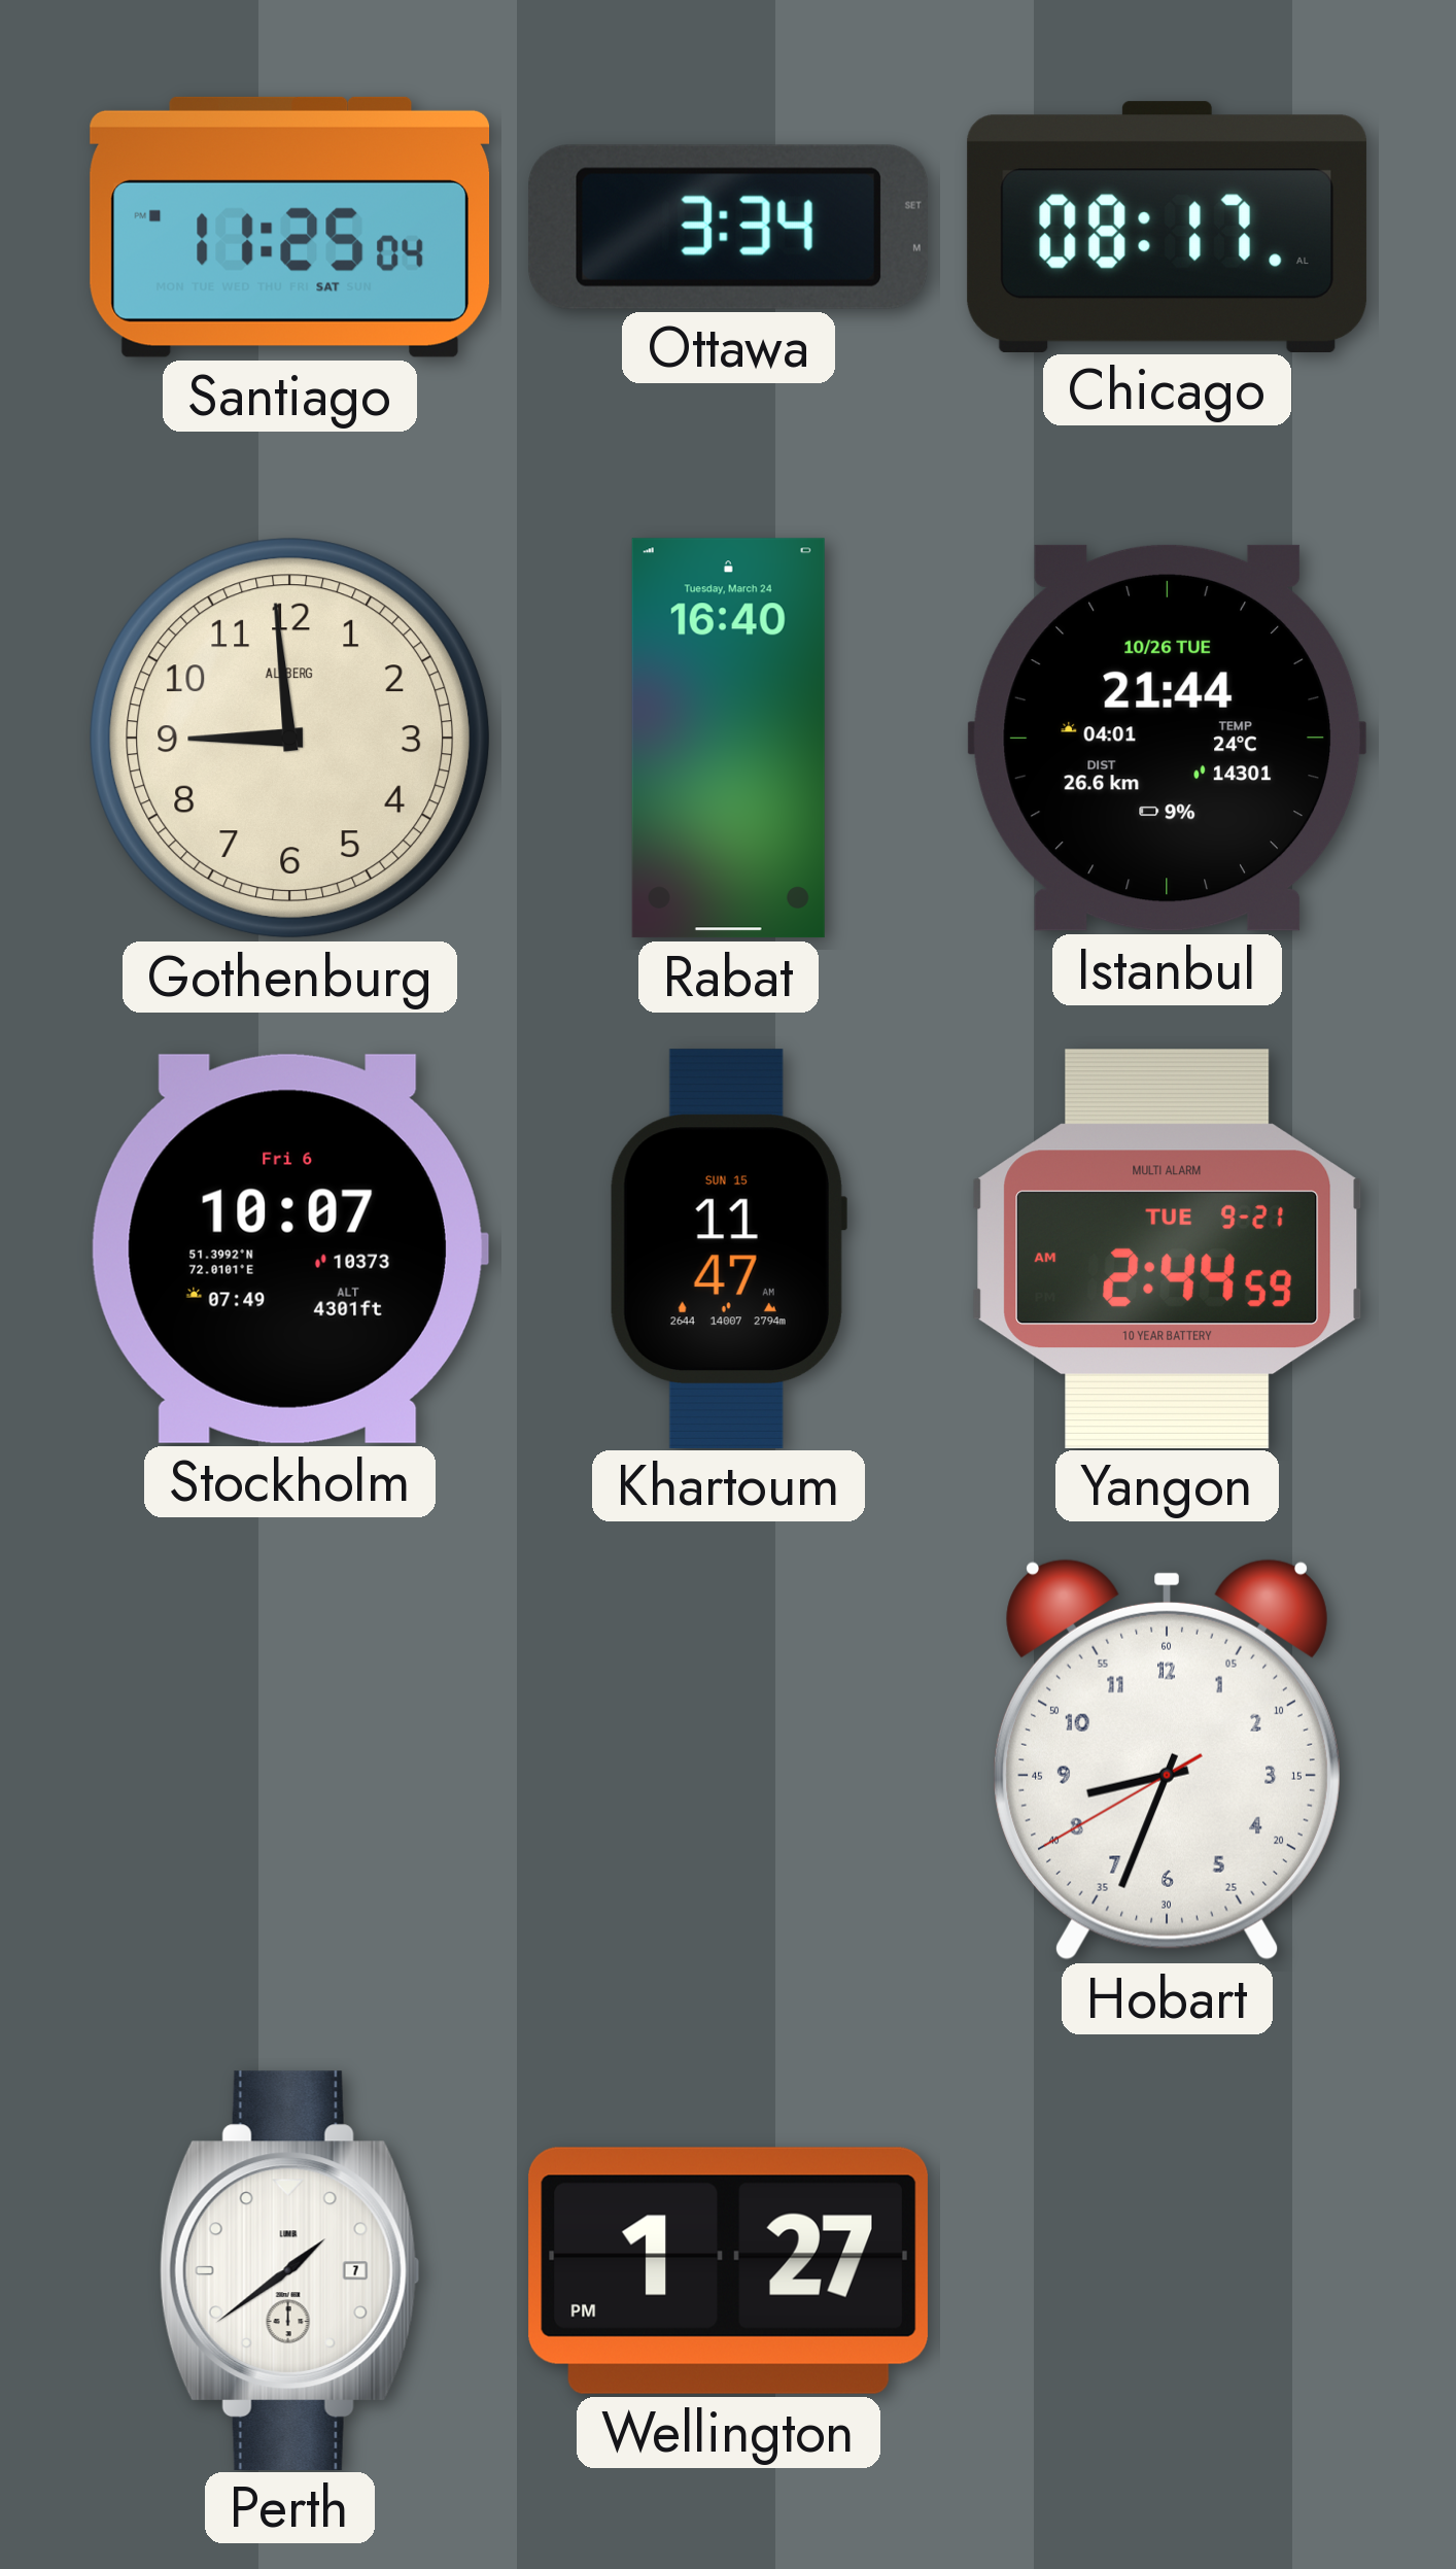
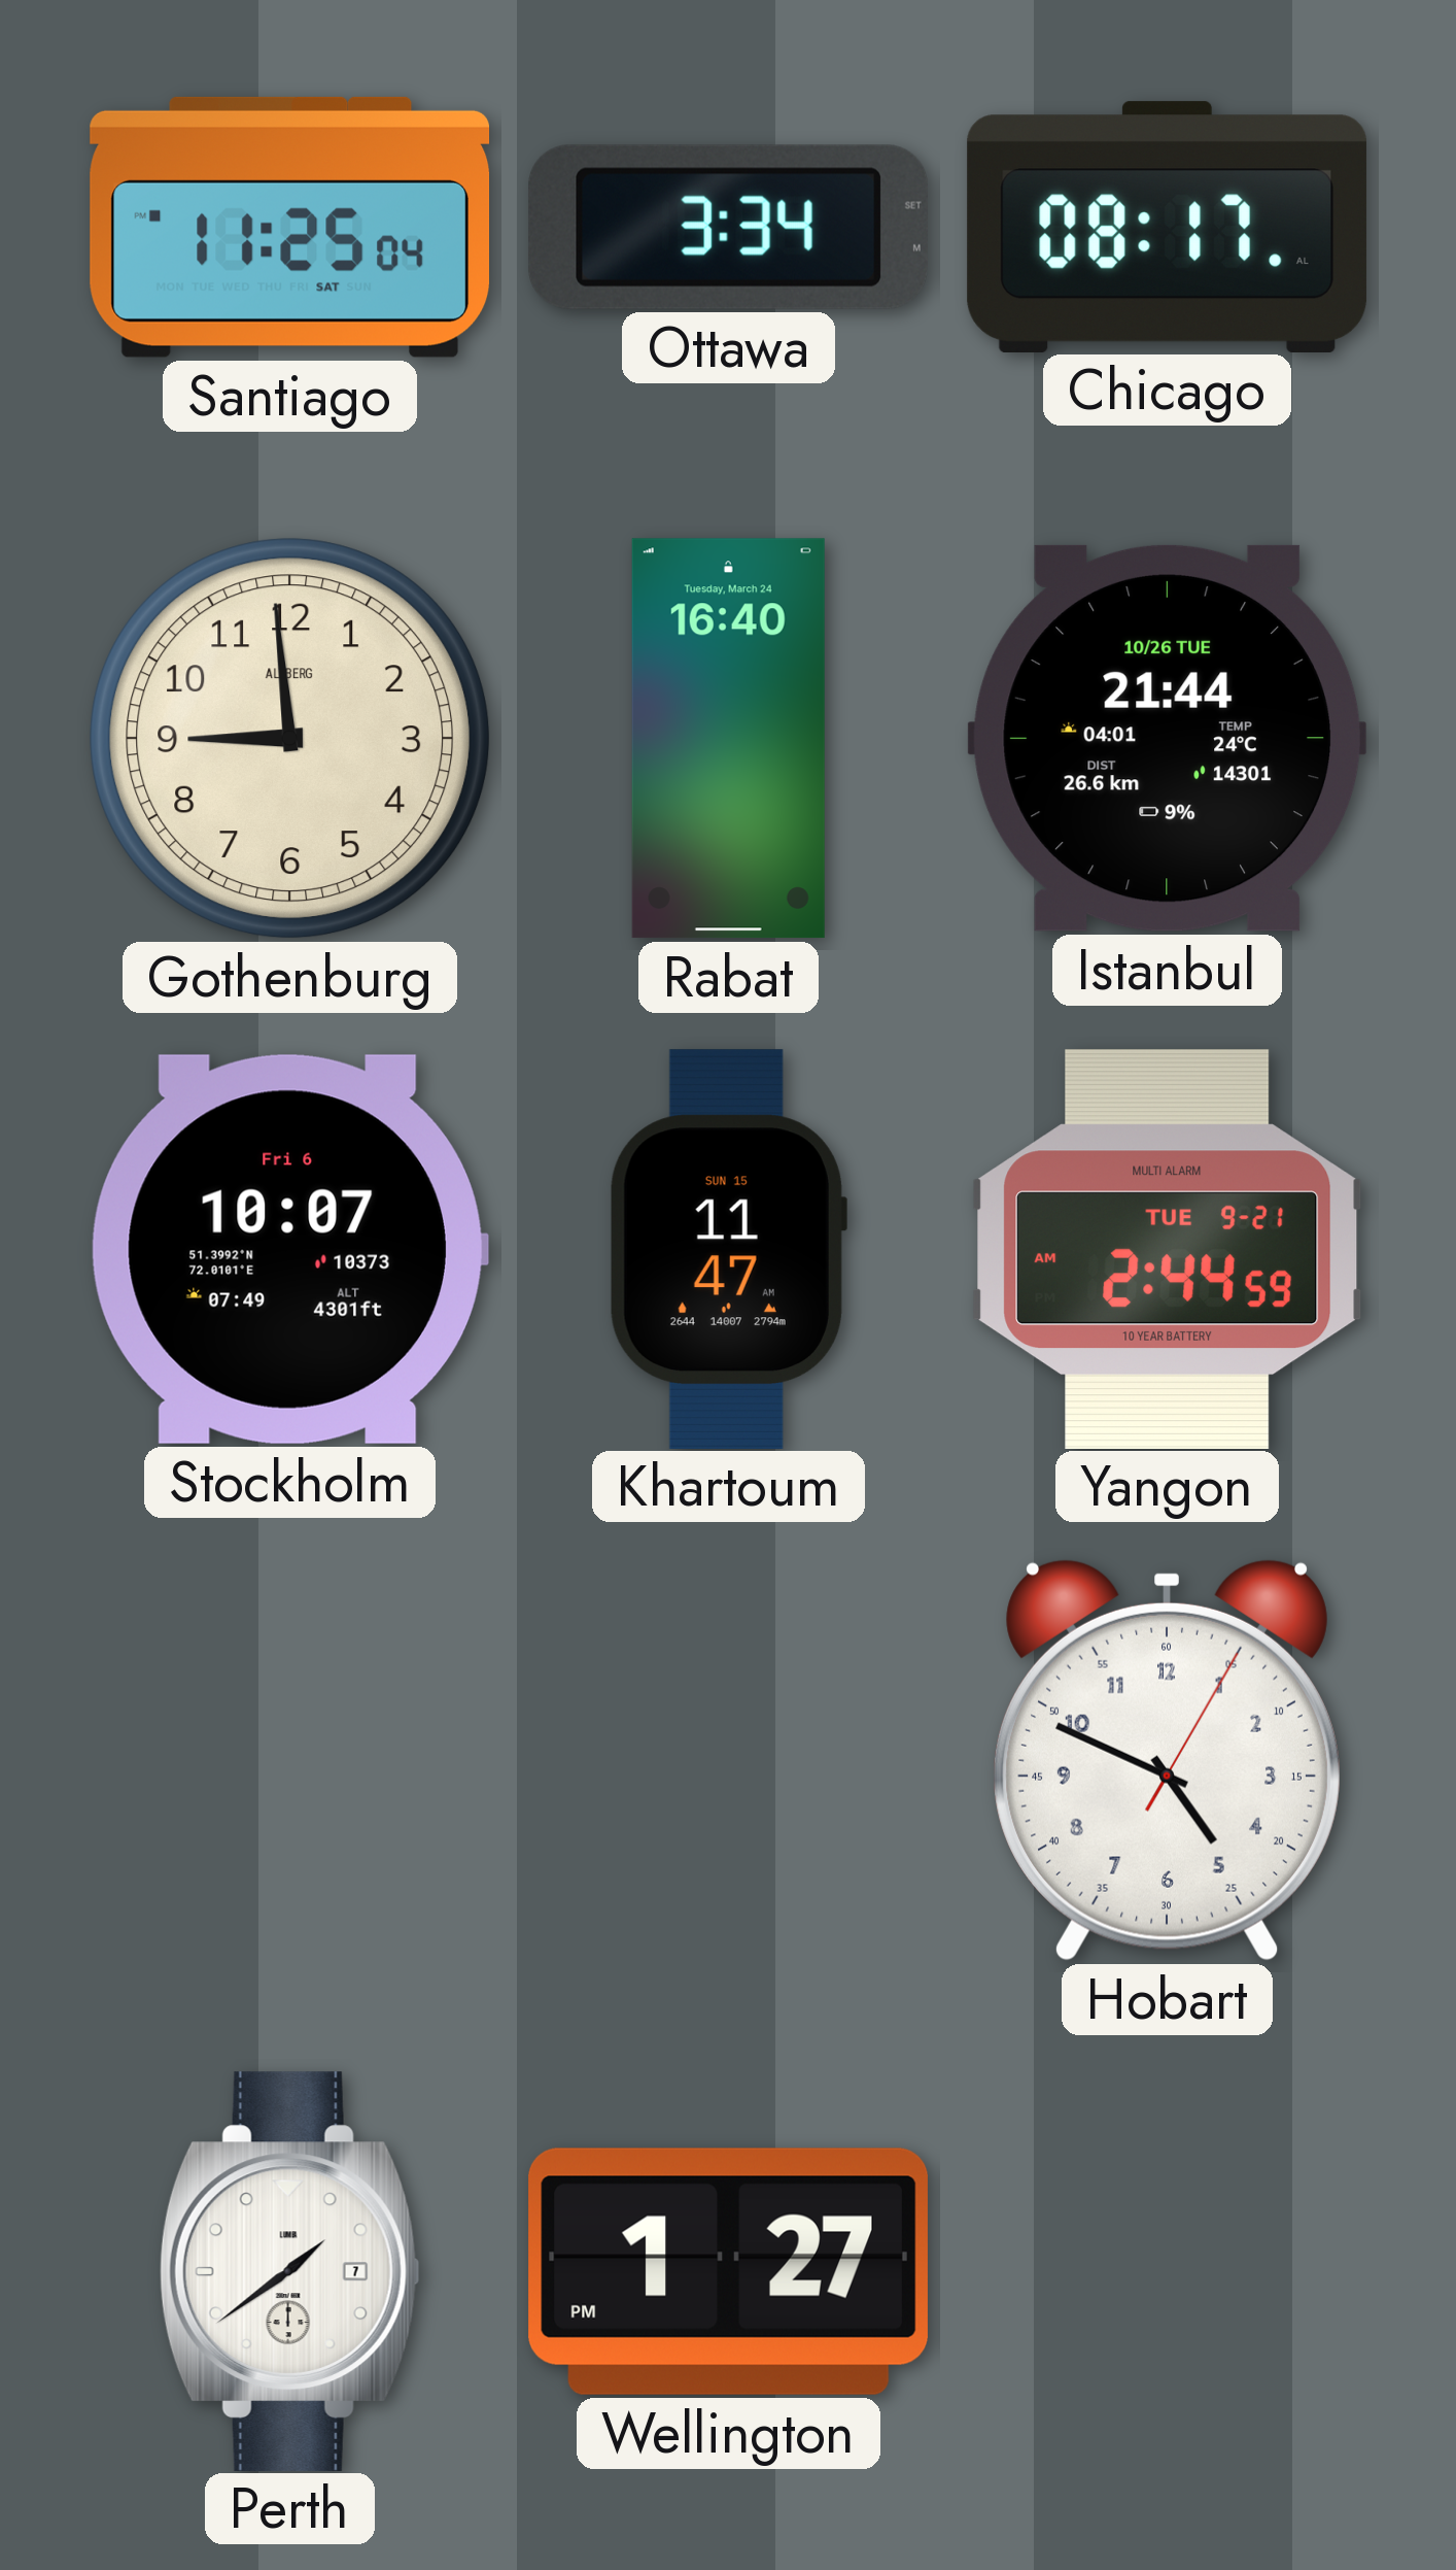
Hobart: 8:33 -> 4:49
